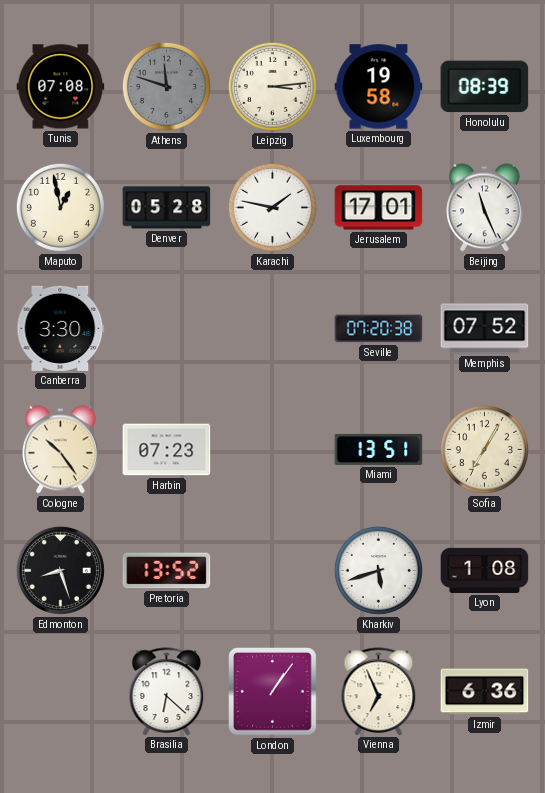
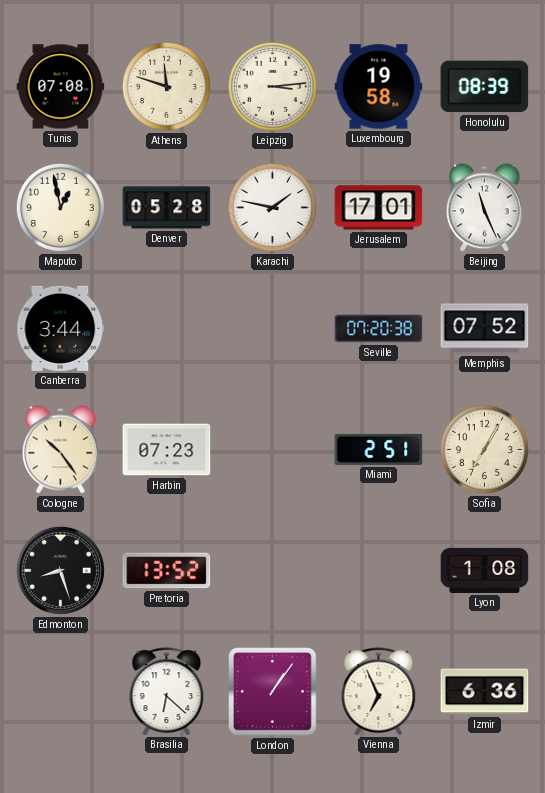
Athens dial: grey -> cream
Canberra: 3:30 -> 3:44
Miami: 13:51 -> 2:51
Kharkiv: 5:42 -> none
